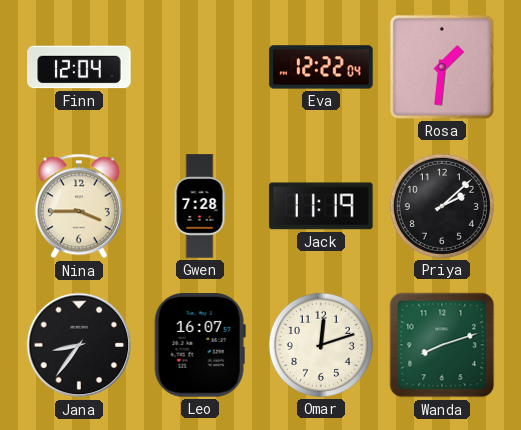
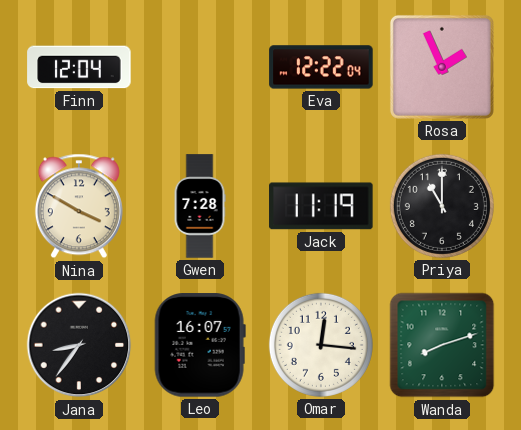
Rosa: 1:31 -> 1:56
Nina: 3:45 -> 3:50
Priya: 2:08 -> 11:00
Omar: 12:12 -> 12:16
